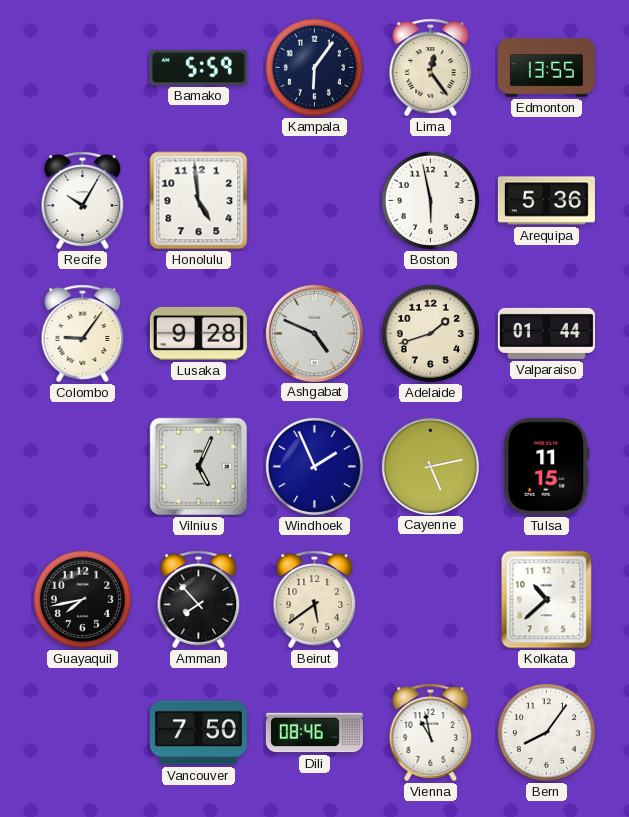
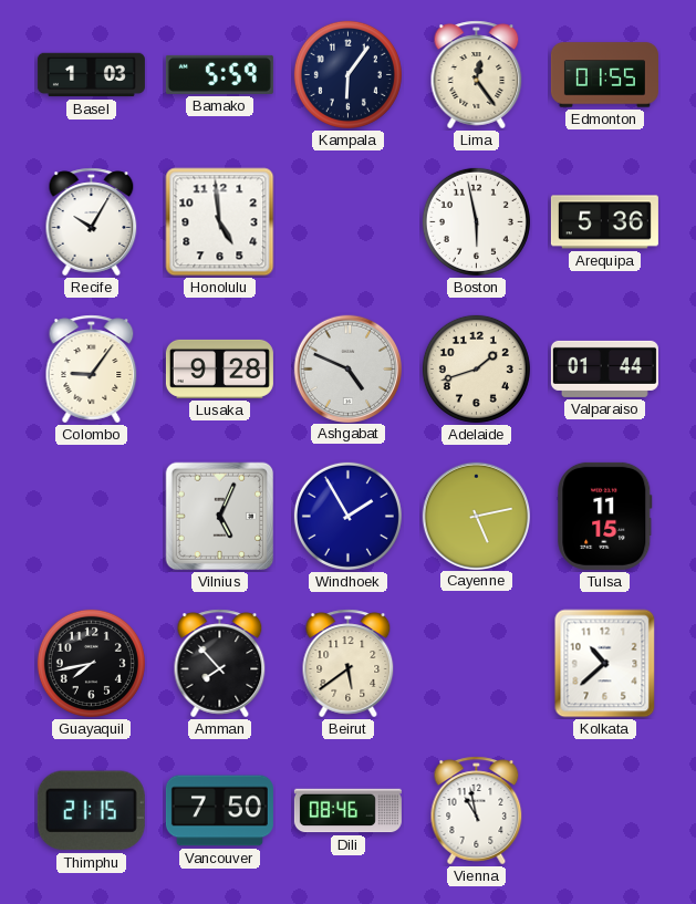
Basel: none -> 1:03
Edmonton: 13:55 -> 01:55
Windhoek: 1:56 -> 1:55
Thimphu: none -> 21:15
Bern: 8:06 -> none
